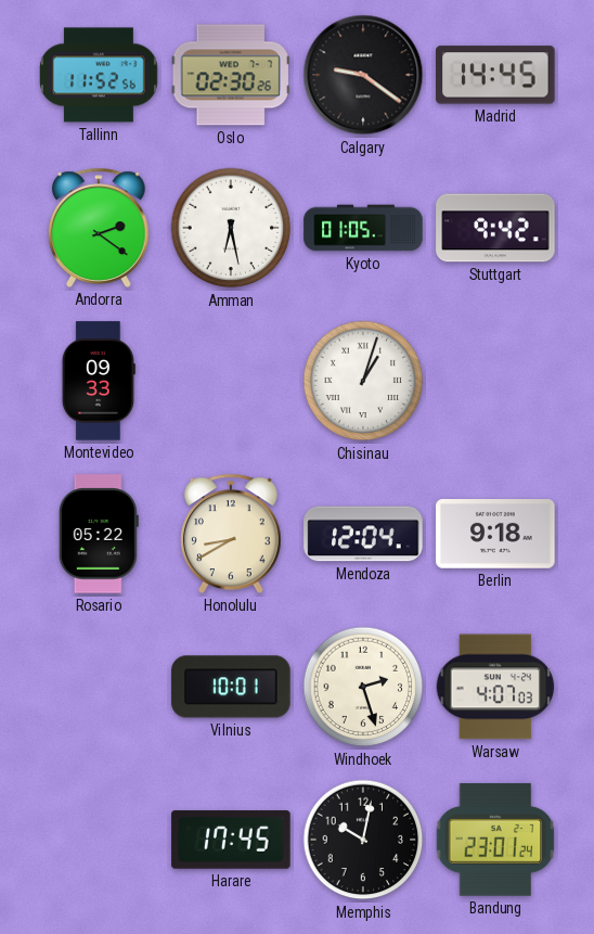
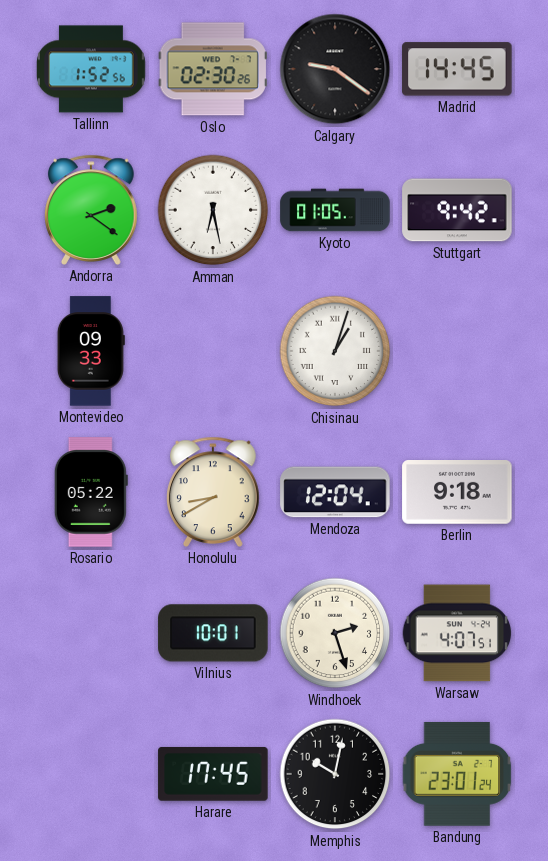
Tallinn: 11:52 -> 1:52
Warsaw: 4:07:03 -> 4:07:51
